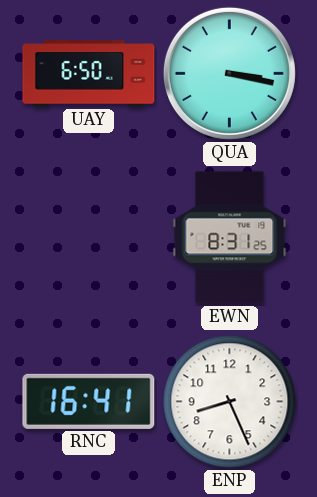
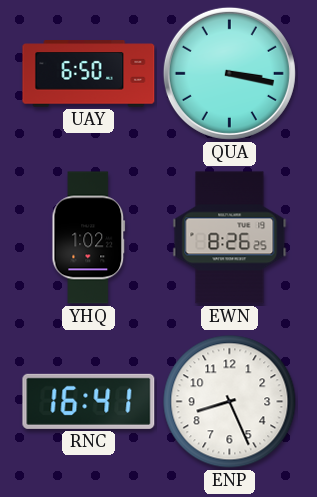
YHQ: none -> 1:02
EWN: 8:31 -> 8:26
